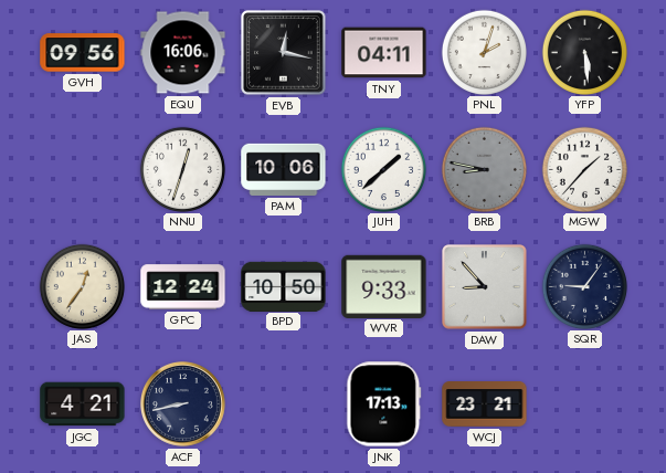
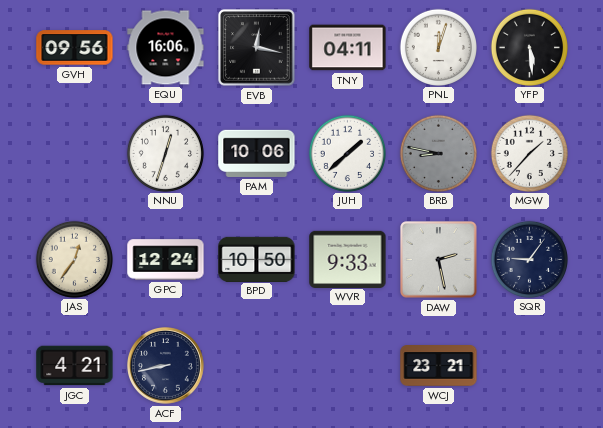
PNL: 2:03 -> 12:03
DAW: 8:53 -> 2:28
JNK: 17:13 -> none
